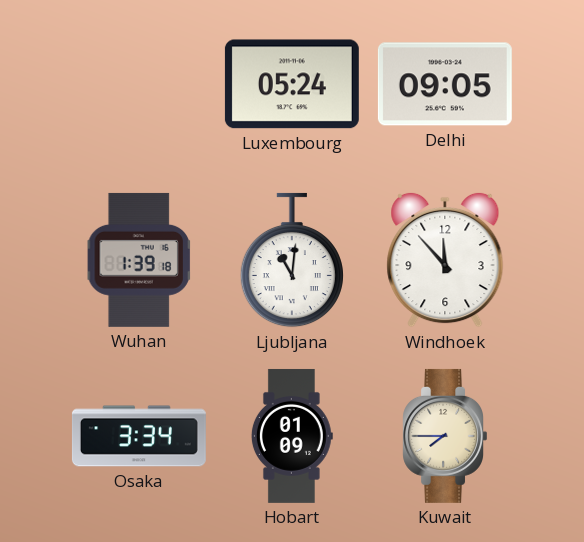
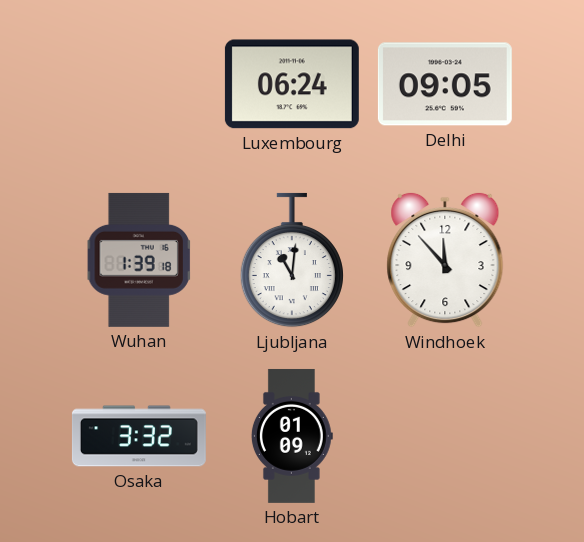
Luxembourg: 05:24 -> 06:24
Osaka: 3:34 -> 3:32
Kuwait: 7:45 -> none
